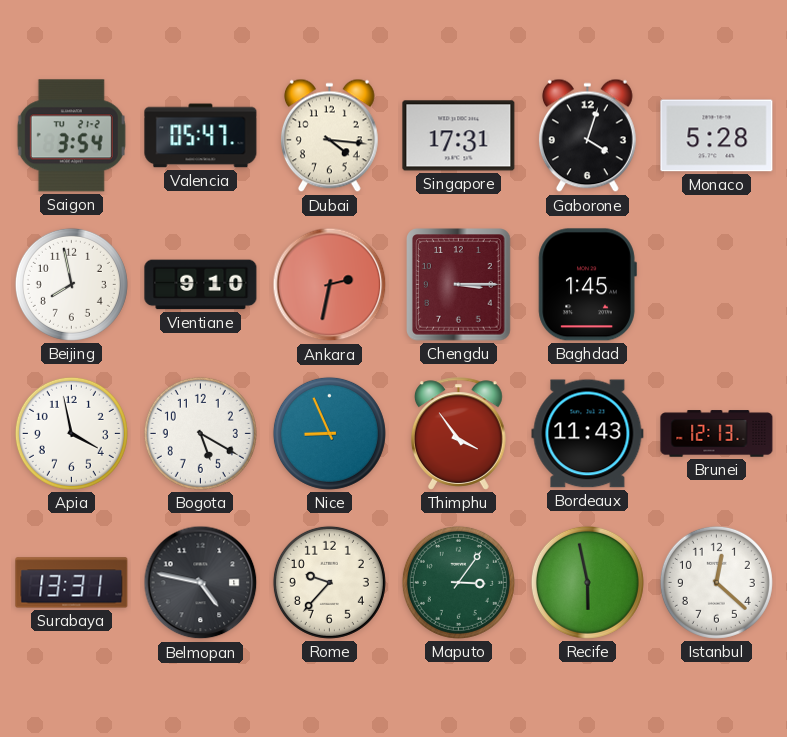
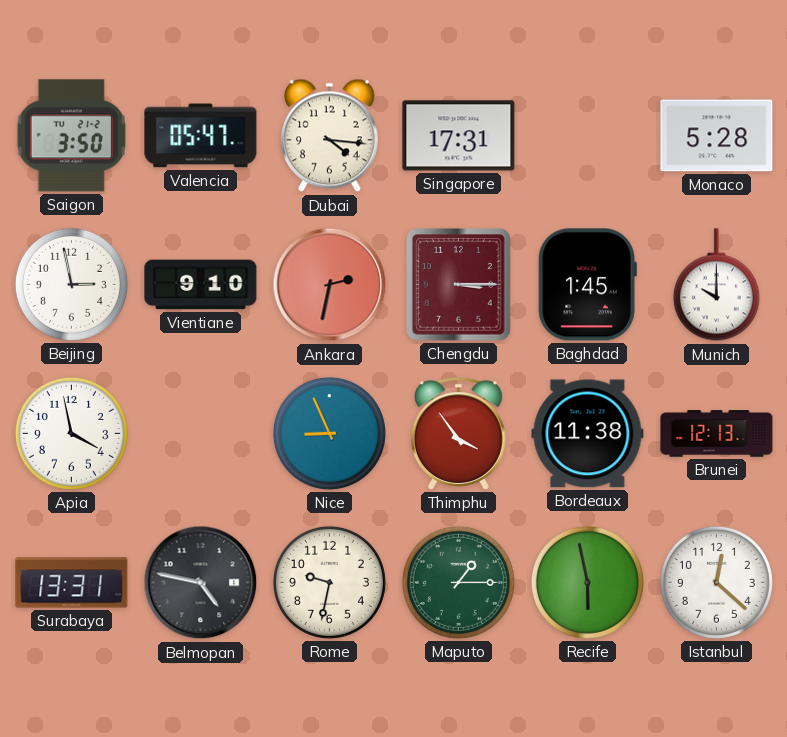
Saigon: 3:54 -> 3:50
Gaborone: 4:03 -> none
Beijing: 7:58 -> 2:58
Munich: none -> 10:00
Bogota: 5:20 -> none
Bordeaux: 11:43 -> 11:38
Rome: 9:37 -> 9:32
Maputo: 3:06 -> 1:15
